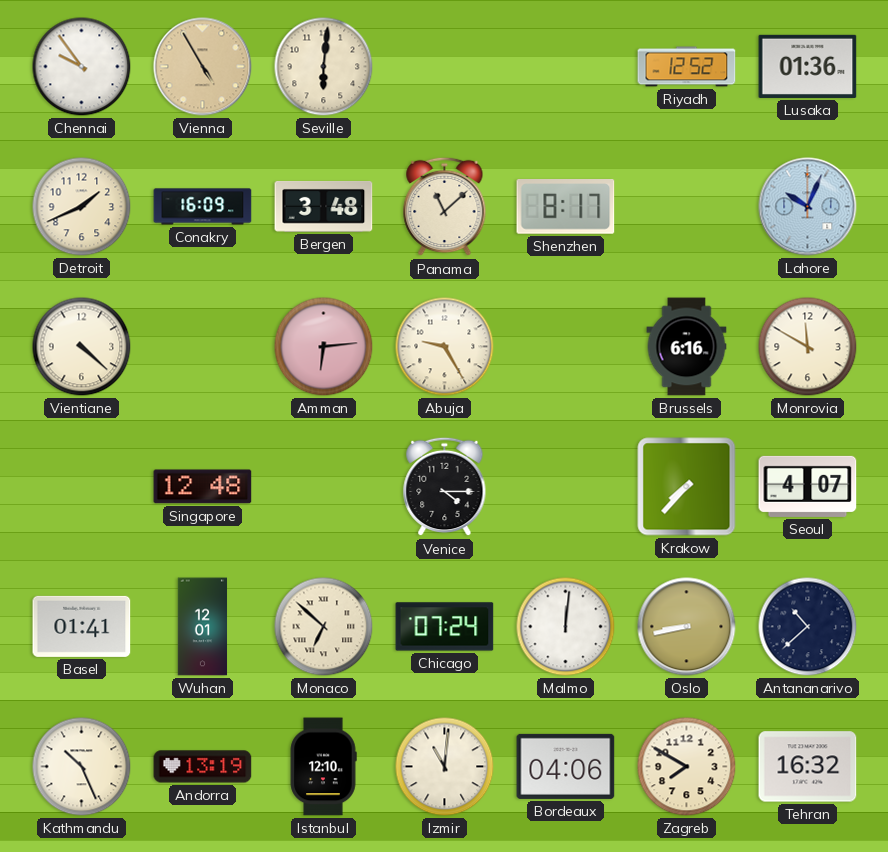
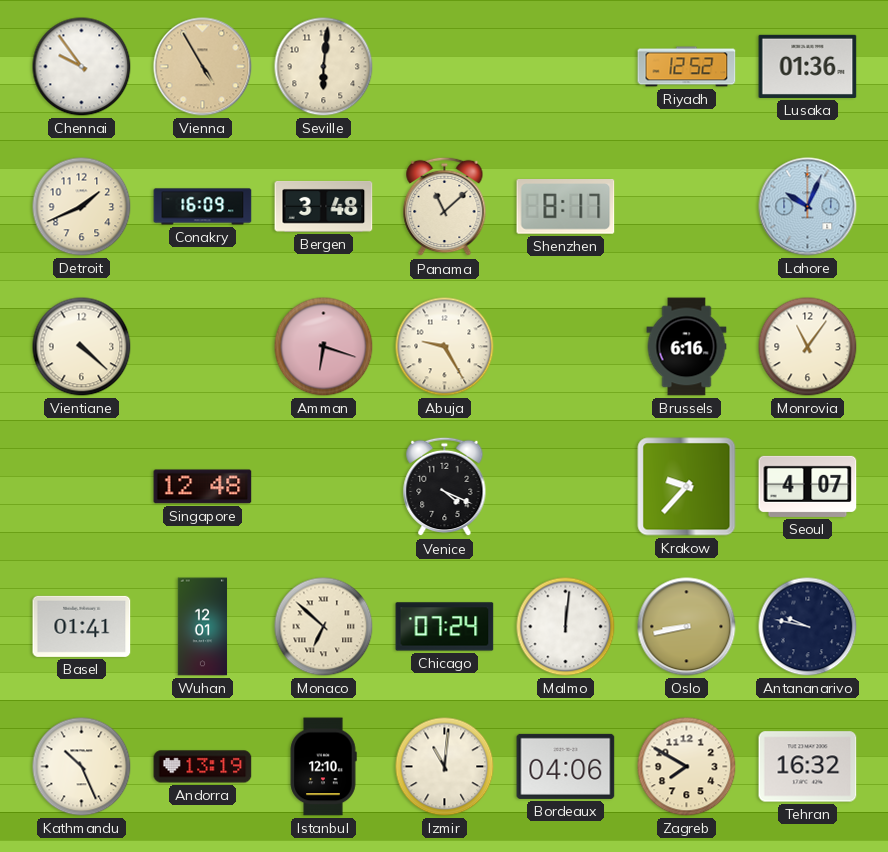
Amman: 6:14 -> 6:18
Monrovia: 11:50 -> 11:06
Venice: 4:15 -> 4:19
Krakow: 7:37 -> 9:37
Antananarivo: 10:38 -> 9:47
